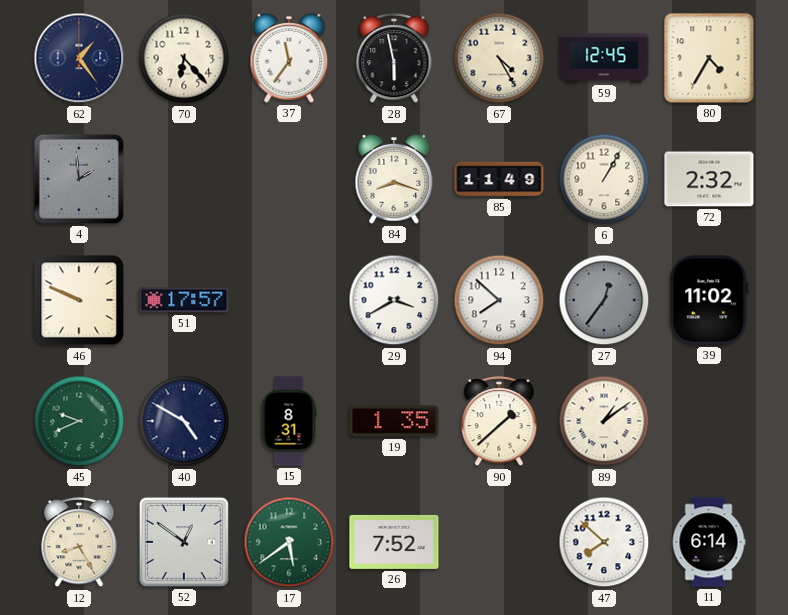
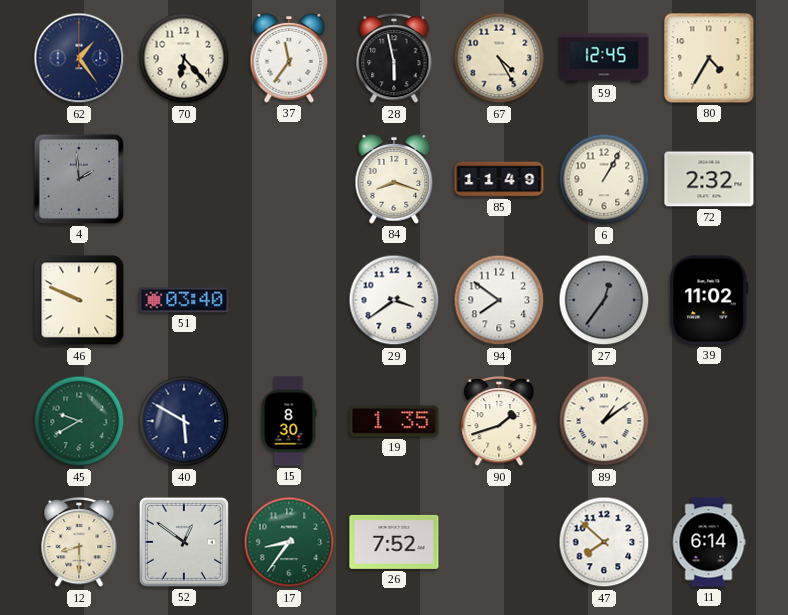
51: 17:57 -> 03:40
29: 3:40 -> 3:39
94: 7:52 -> 7:51
45: 9:41 -> 9:40
40: 4:50 -> 5:50
15: 8:31 -> 8:30
90: 1:38 -> 1:42
12: 8:25 -> 8:30
17: 5:39 -> 8:36
